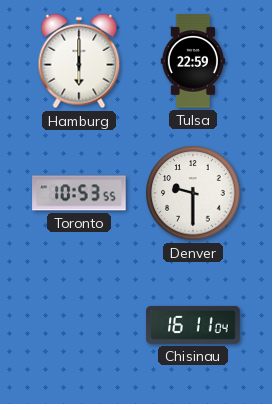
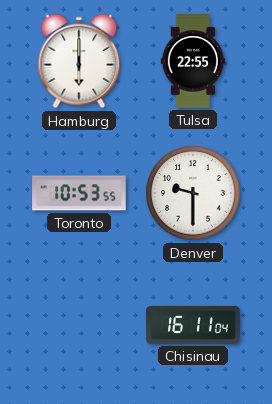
Tulsa: 22:59 -> 22:55
